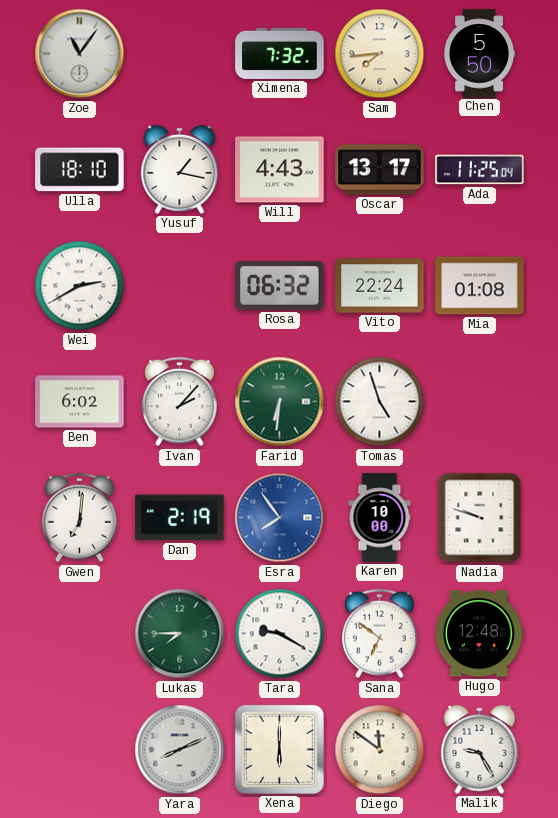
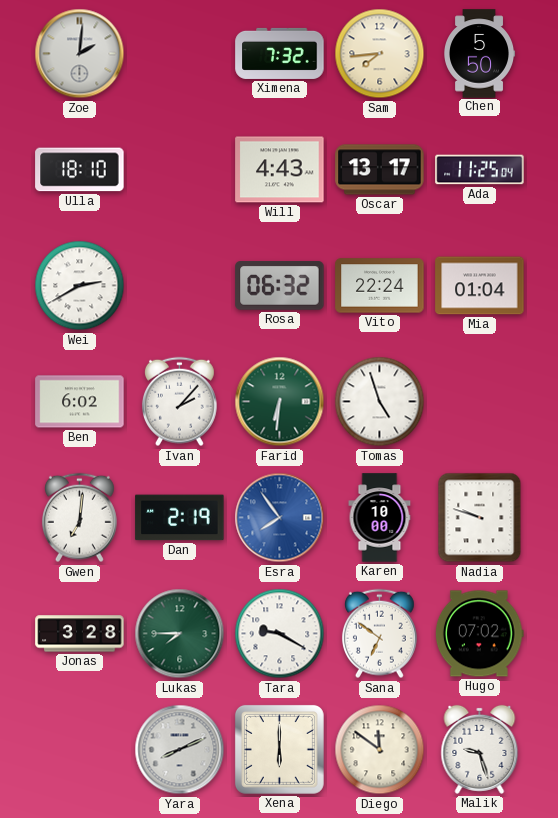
Zoe: 11:06 -> 2:01
Yusuf: 1:17 -> none
Mia: 01:08 -> 01:04
Jonas: none -> 3:28
Hugo: 12:48 -> 07:02
Malik: 9:25 -> 9:27
